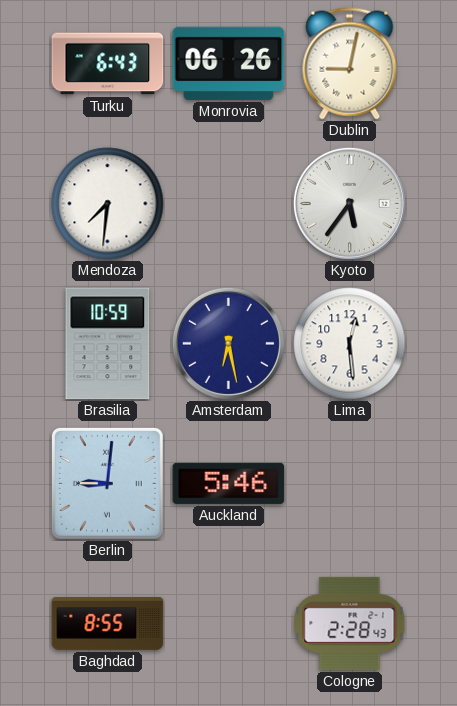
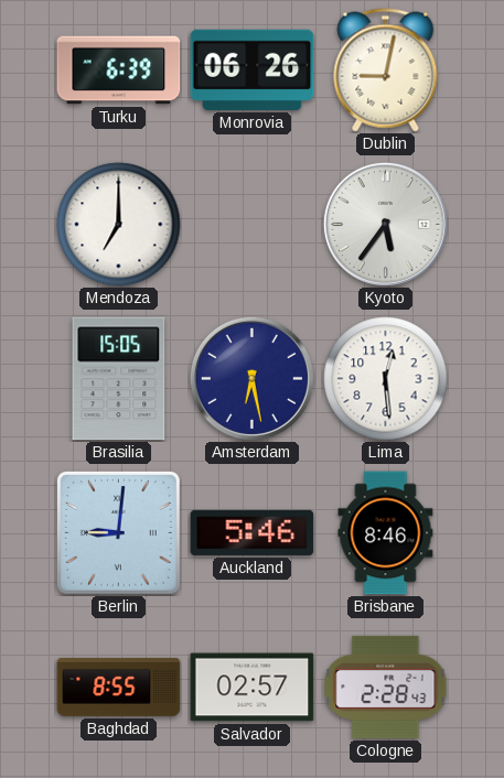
Turku: 6:43 -> 6:39
Mendoza: 7:31 -> 7:00
Brasilia: 10:59 -> 15:05
Brisbane: none -> 8:46
Salvador: none -> 02:57
